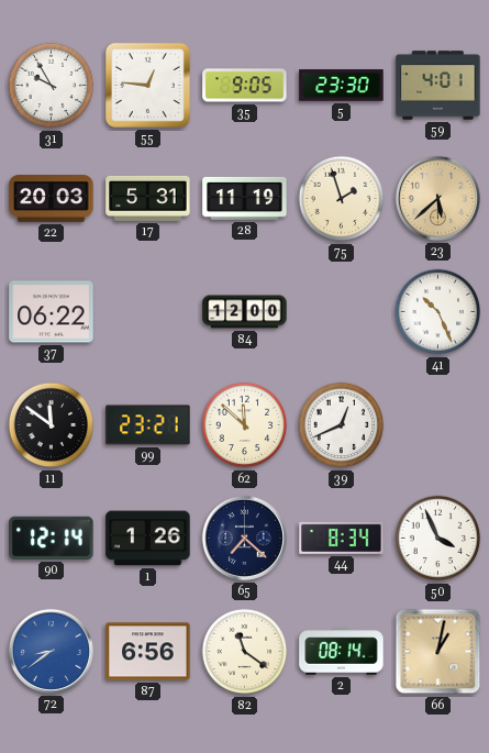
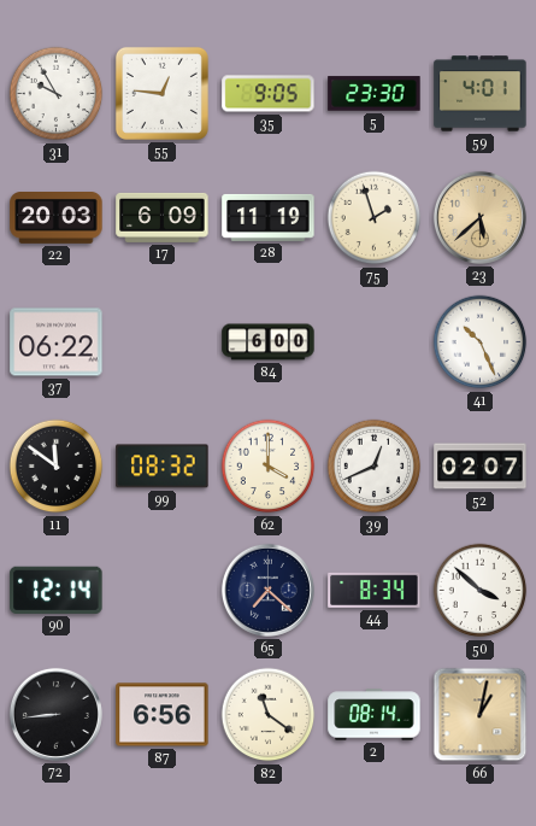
17: 5:31 -> 6:09
84: 12:00 -> 6:00
99: 23:21 -> 08:32
62: 11:52 -> 4:00
52: none -> 02:07
1: 1:26 -> none
50: 3:56 -> 3:52
72: 8:39 -> 8:44
72 dial: blue -> black
